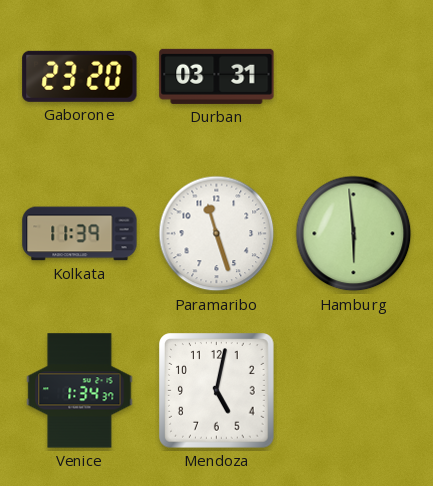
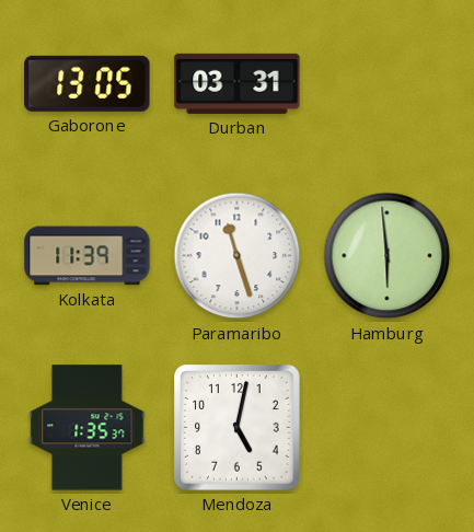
Gaborone: 23:20 -> 13:05
Venice: 1:34 -> 1:35
